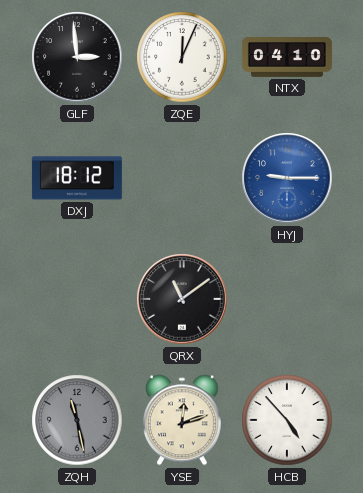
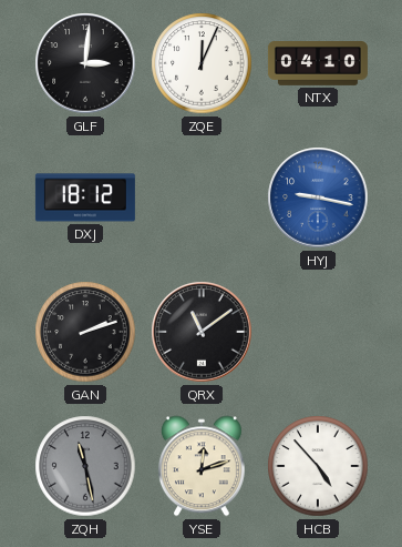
GLF: 2:59 -> 3:01
HYJ: 9:15 -> 9:17
GAN: none -> 2:12
